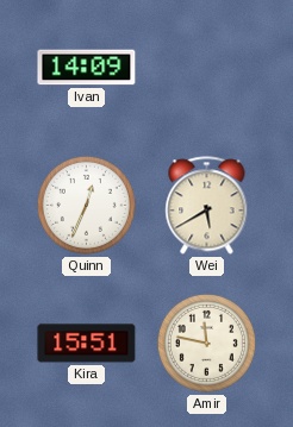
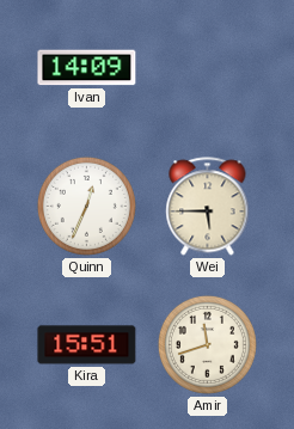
Wei: 5:40 -> 5:45
Amir: 11:47 -> 11:42
